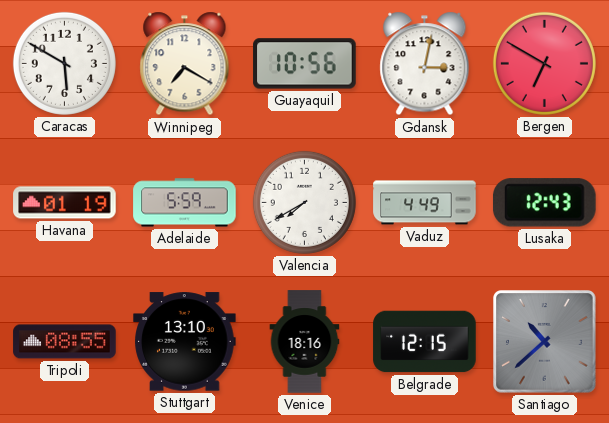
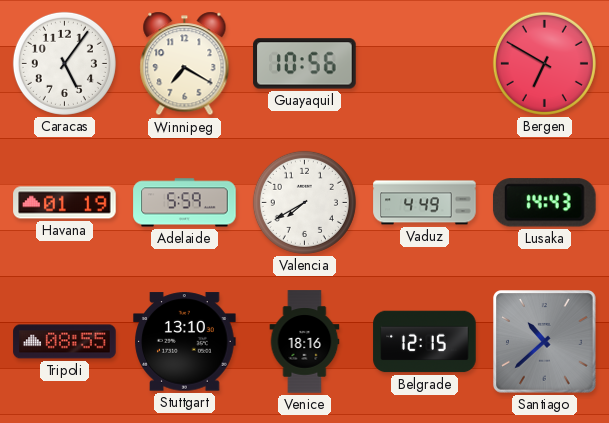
Caracas: 5:50 -> 5:06
Gdansk: 3:02 -> none
Lusaka: 12:43 -> 14:43
